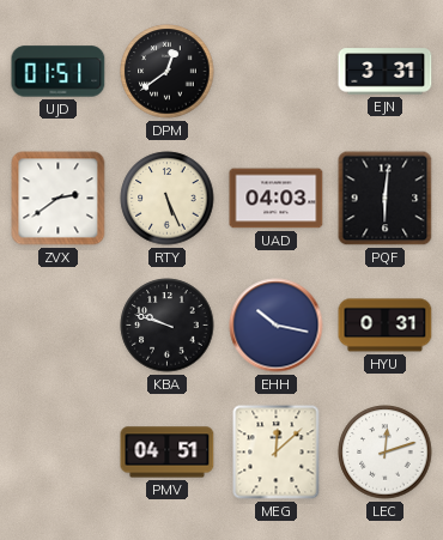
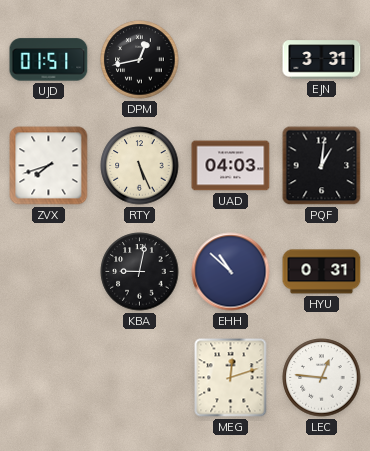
DPM: 12:39 -> 12:43
ZVX: 2:39 -> 7:42
PQF: 6:01 -> 1:01
KBA: 9:48 -> 9:02
EHH: 10:17 -> 10:52
PMV: 04:51 -> none
MEG: 12:08 -> 12:12
LEC: 12:12 -> 12:46
